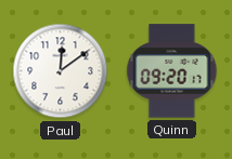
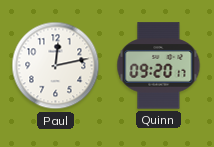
Paul: 12:09 -> 12:13
